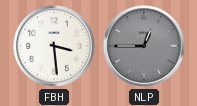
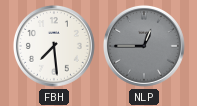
FBH: 3:29 -> 7:29
